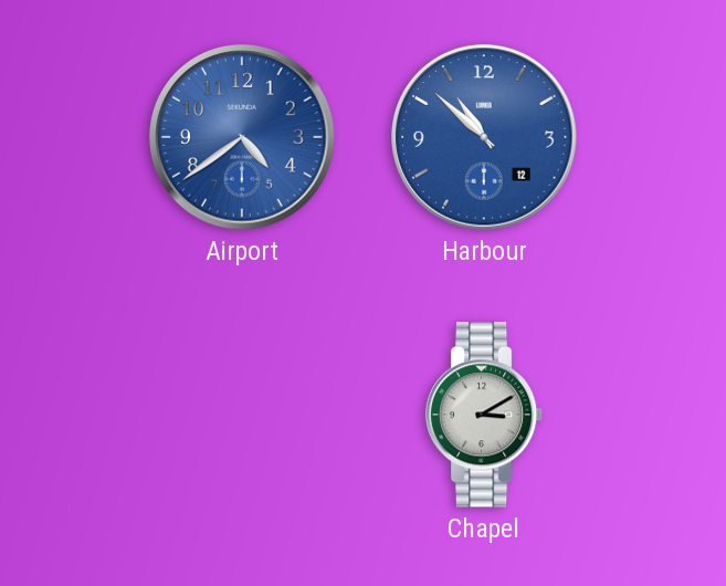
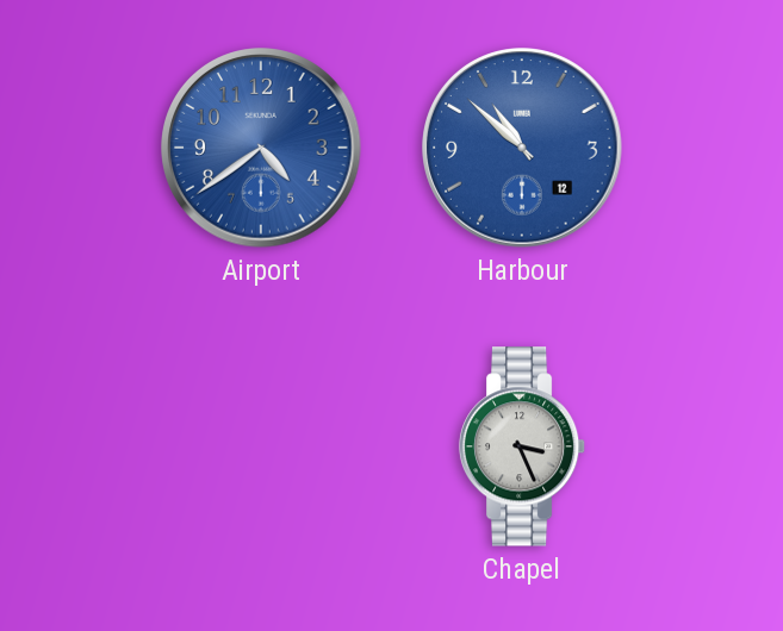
Chapel: 3:10 -> 3:26
